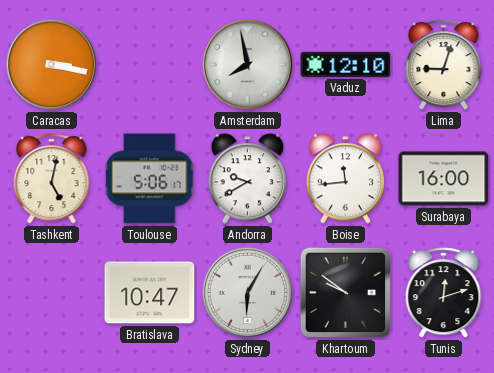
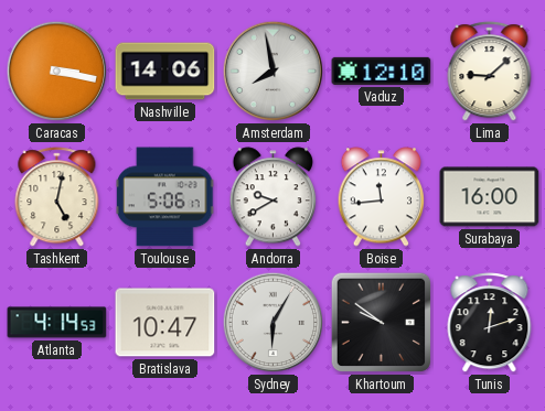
Nashville: none -> 14:06
Lima: 9:03 -> 9:08
Atlanta: none -> 4:14
